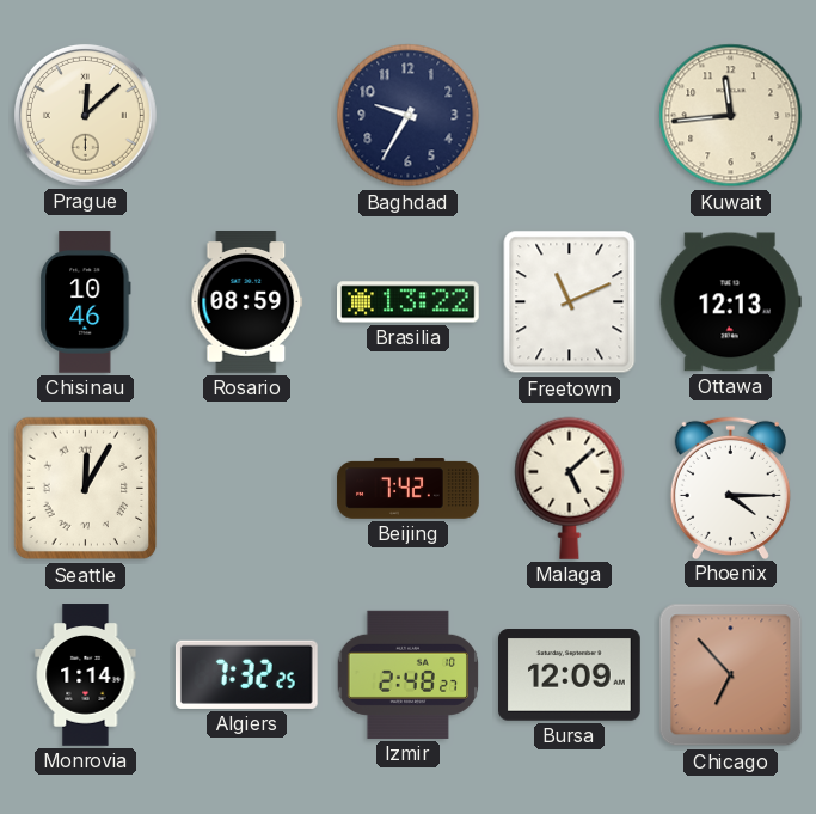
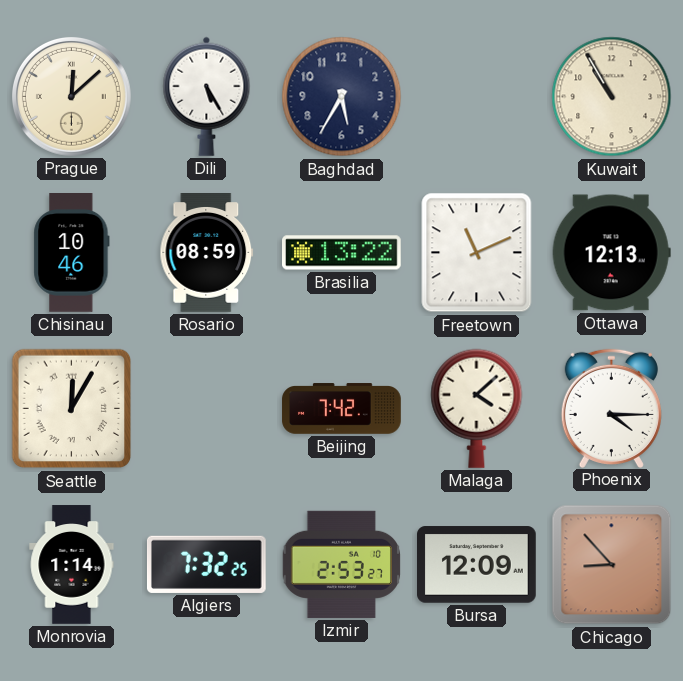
Dili: none -> 5:25
Baghdad: 9:35 -> 5:35
Kuwait: 11:44 -> 10:55
Malaga: 5:08 -> 4:08
Izmir: 2:48 -> 2:53
Chicago: 6:53 -> 8:53
